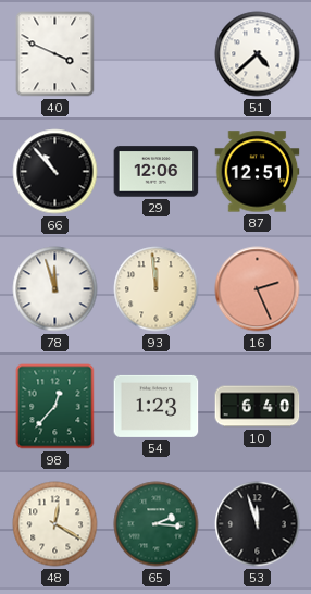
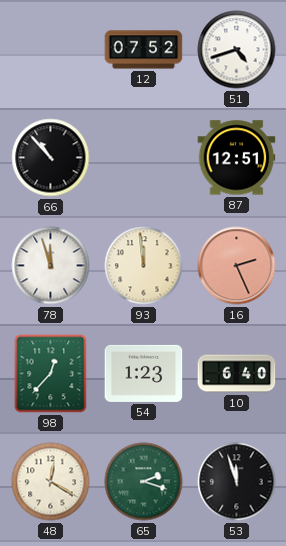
40: 3:49 -> none
12: none -> 07:52
51: 4:38 -> 4:42
29: 12:06 -> none
65: 2:16 -> 2:18
